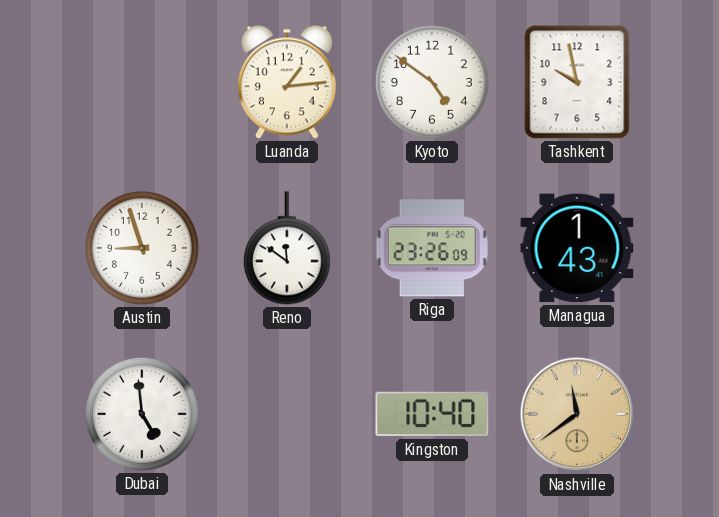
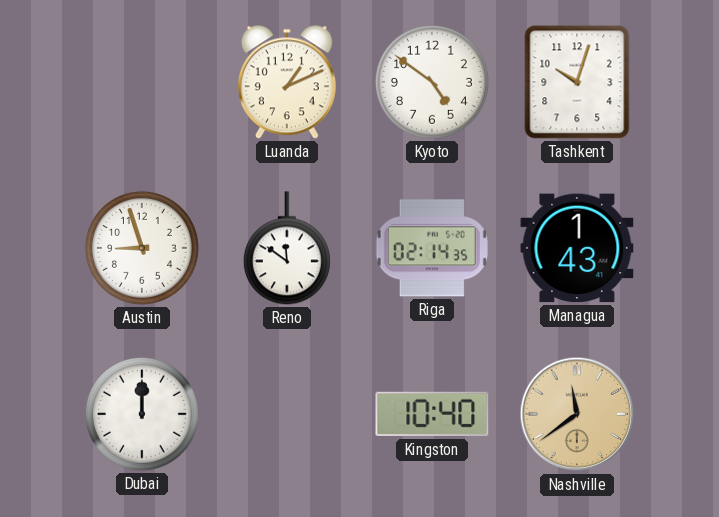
Luanda: 1:14 -> 1:11
Tashkent: 9:58 -> 10:03
Riga: 23:26 -> 02:14
Dubai: 4:59 -> 12:00
